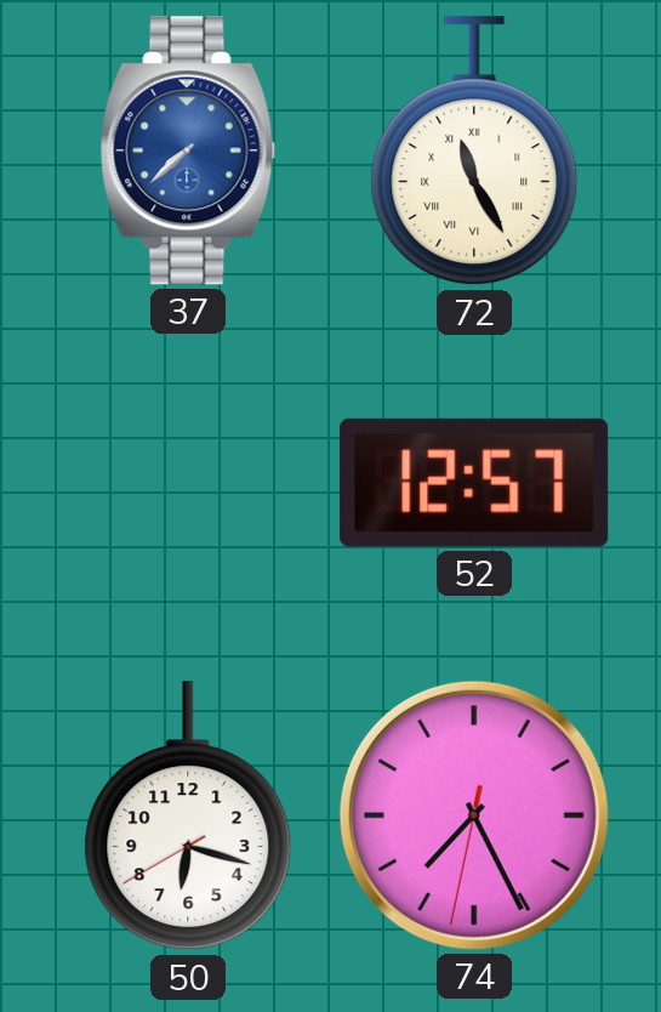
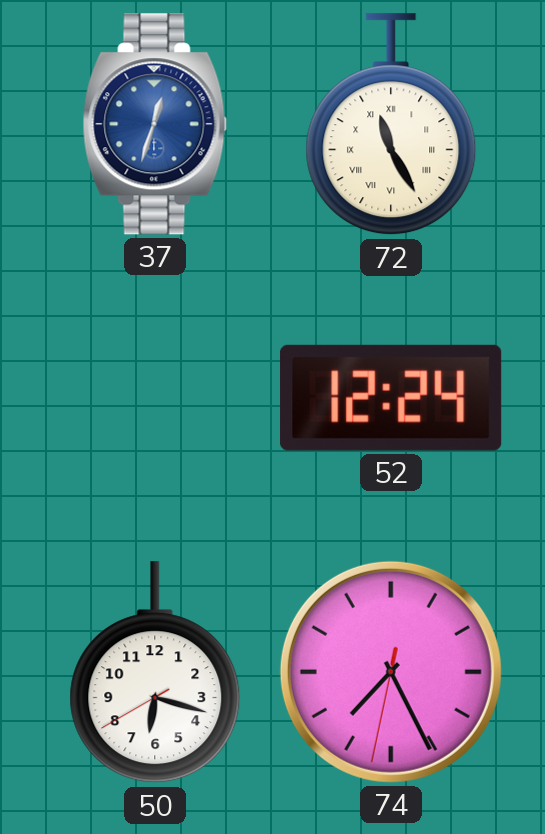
37: 7:38 -> 12:33
52: 12:57 -> 12:24
